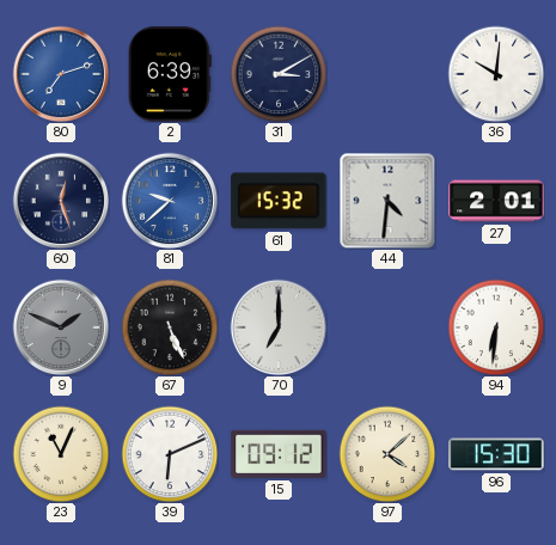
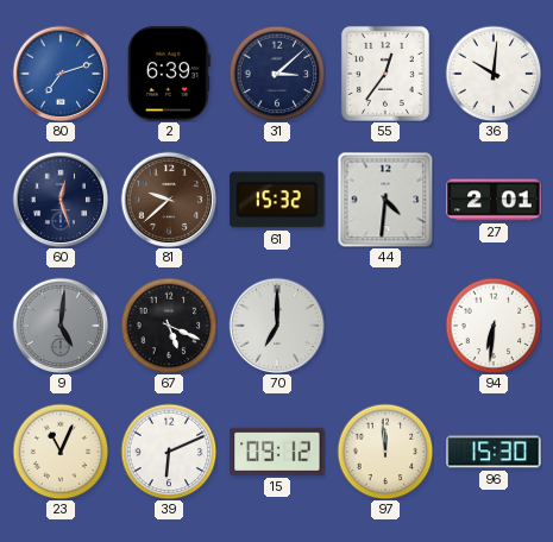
31: 3:10 -> 3:08
55: none -> 12:36
81 dial: blue -> brown
9: 1:49 -> 5:01
67: 5:26 -> 5:19
97: 4:08 -> 11:59
